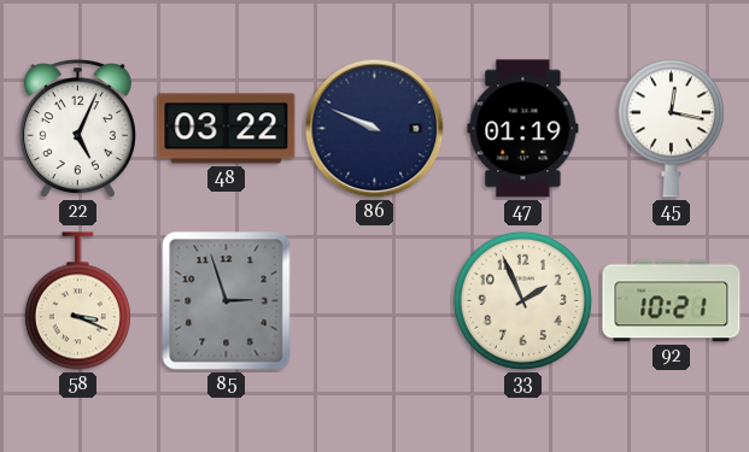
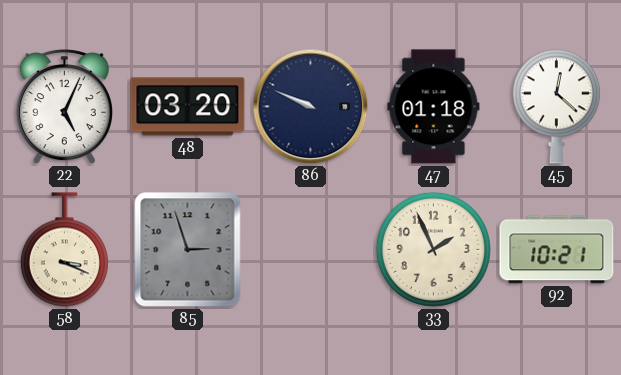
48: 03:22 -> 03:20
47: 01:19 -> 01:18
45: 12:17 -> 12:22
